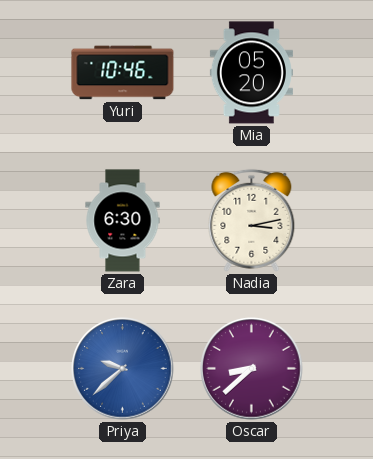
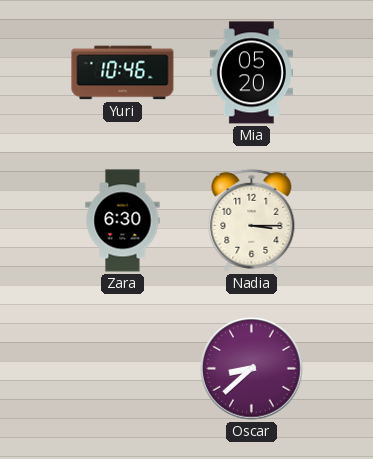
Nadia: 3:13 -> 3:15
Priya: 9:38 -> none
